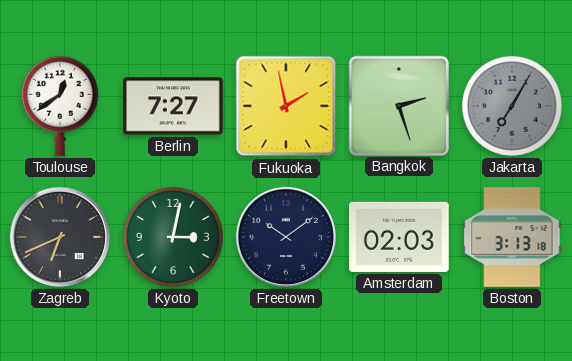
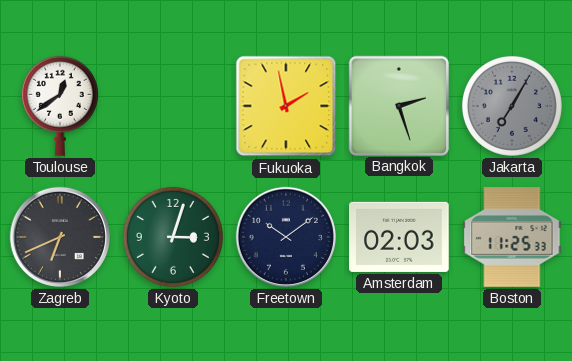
Berlin: 7:27 -> none
Kyoto: 3:02 -> 3:03
Boston: 3:13 -> 11:25
